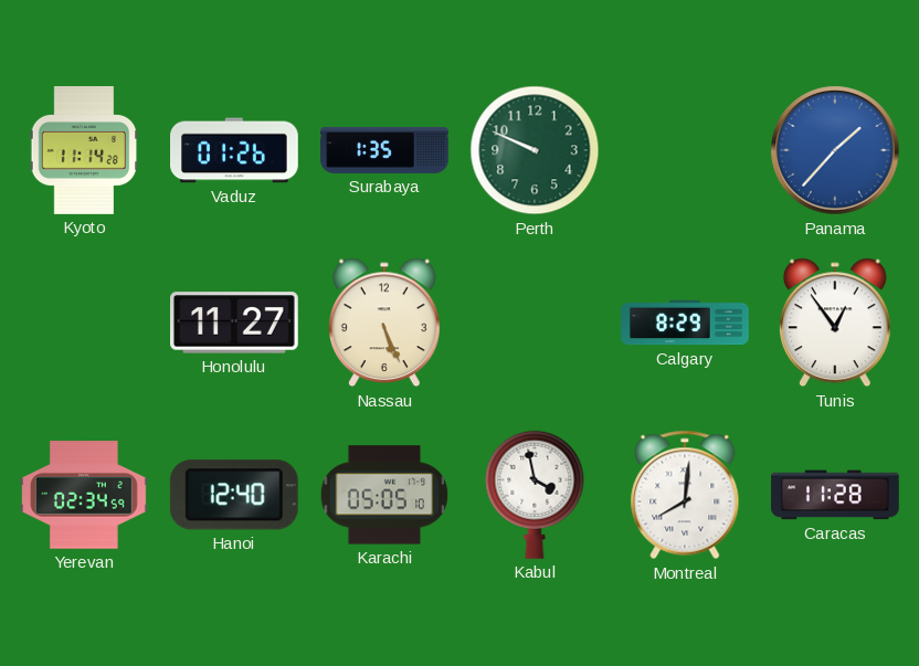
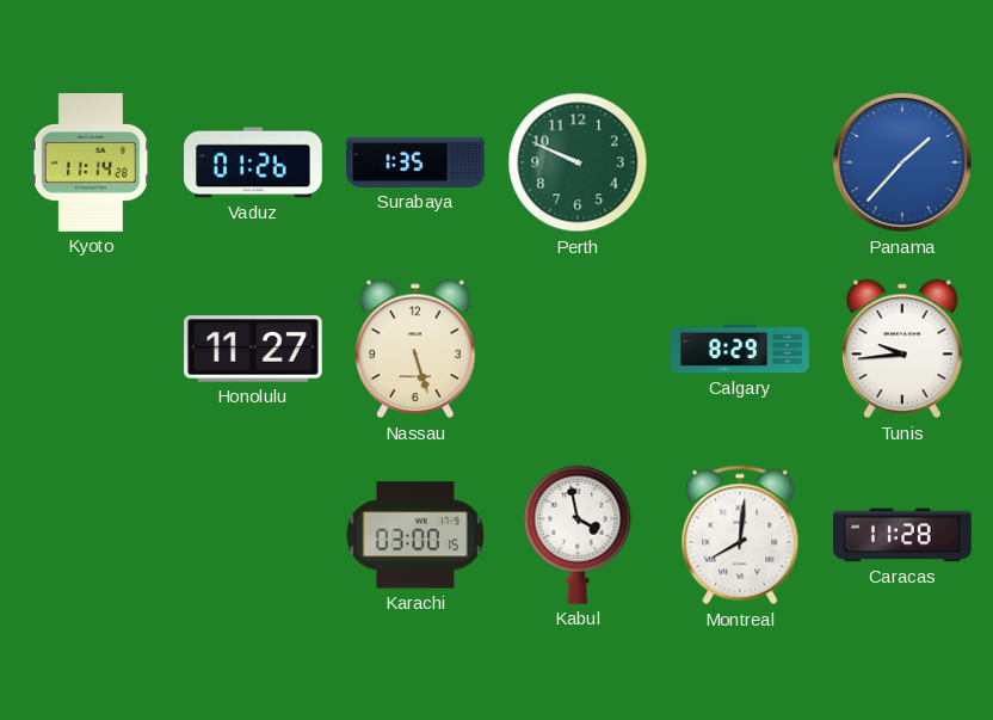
Nassau: 5:26 -> 5:27
Tunis: 12:54 -> 9:44
Yerevan: 02:34 -> none
Hanoi: 12:40 -> none
Karachi: 05:05 -> 03:00
